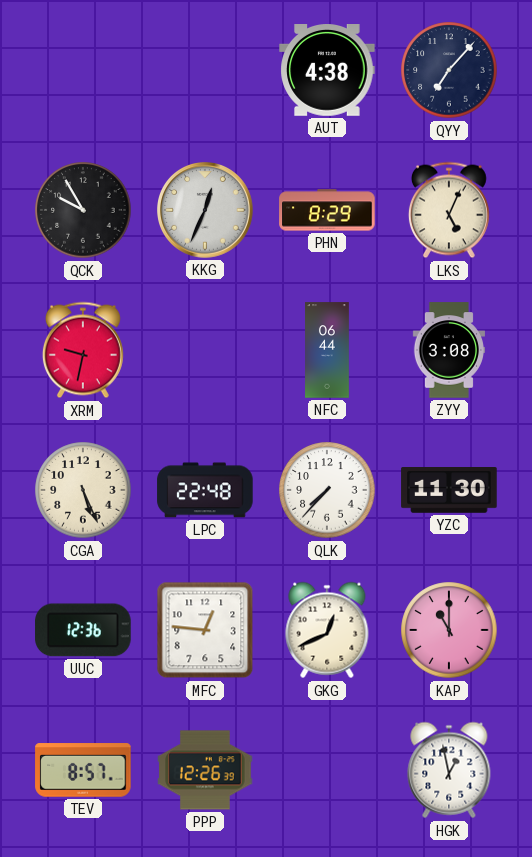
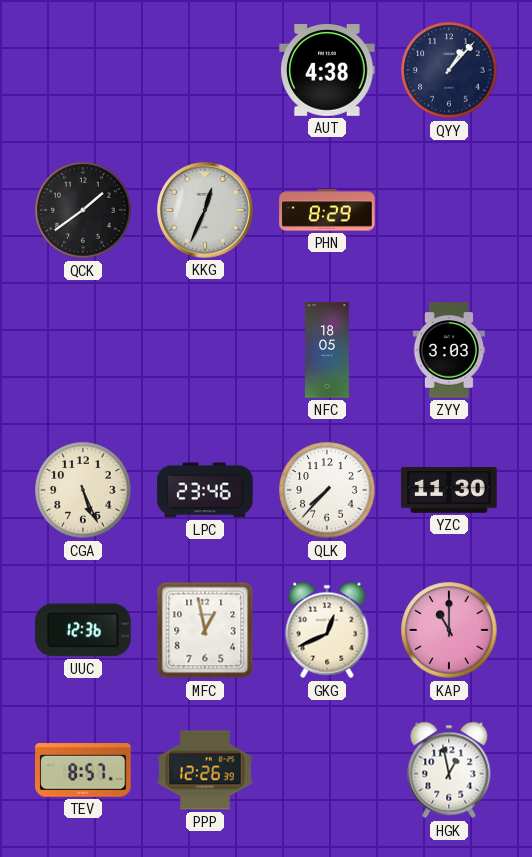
QYY: 7:07 -> 1:07
QCK: 9:55 -> 1:39
LKS: 5:04 -> none
XRM: 9:32 -> none
NFC: 06:44 -> 18:05
ZYY: 3:08 -> 3:03
LPC: 22:48 -> 23:46
MFC: 12:46 -> 12:58
